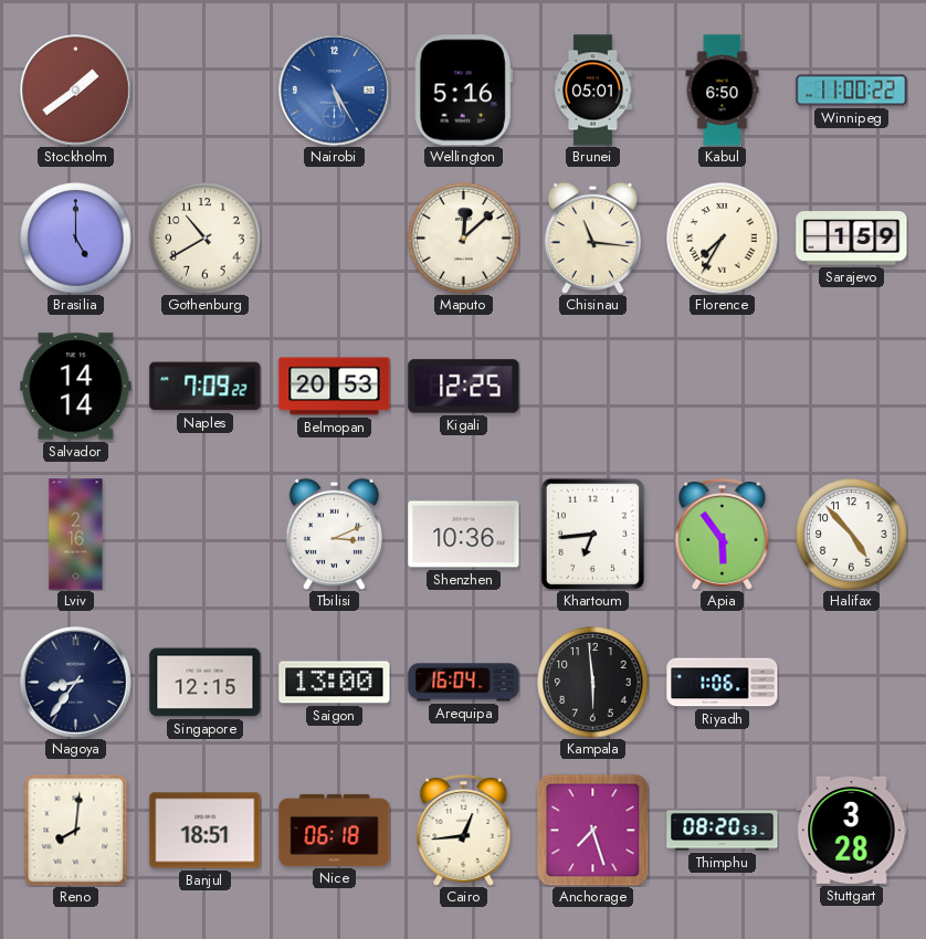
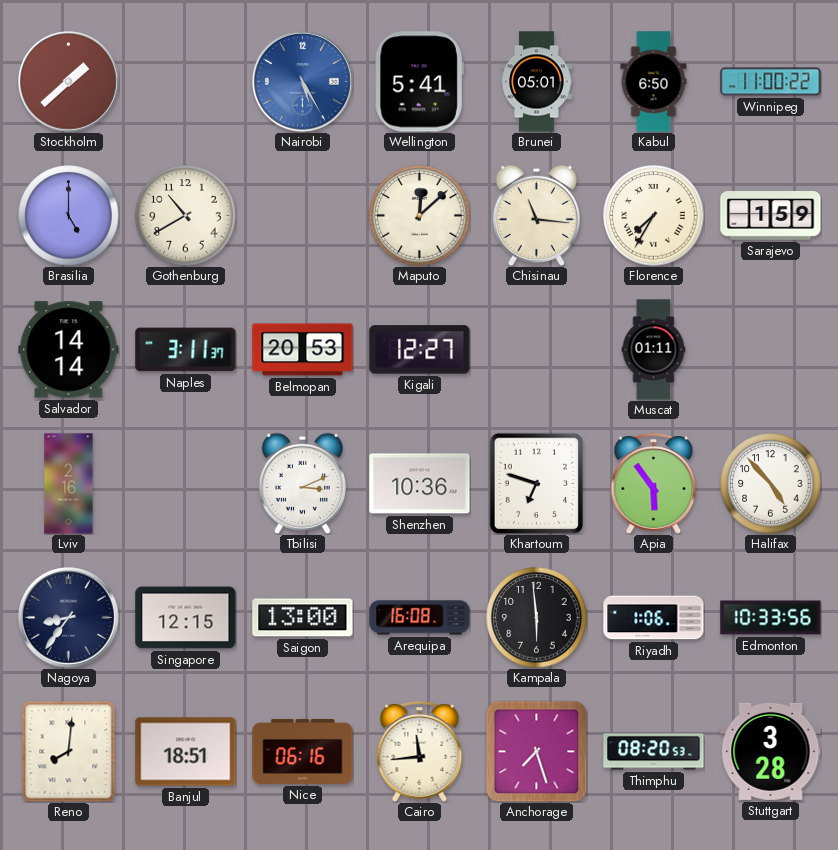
Stockholm: 1:39 -> 1:38
Wellington: 5:16 -> 5:41
Naples: 7:09 -> 3:11
Kigali: 12:25 -> 12:27
Muscat: none -> 01:11
Khartoum: 6:44 -> 6:48
Arequipa: 16:04 -> 16:08
Edmonton: none -> 10:33
Nice: 06:18 -> 06:16
Cairo: 12:44 -> 11:44
